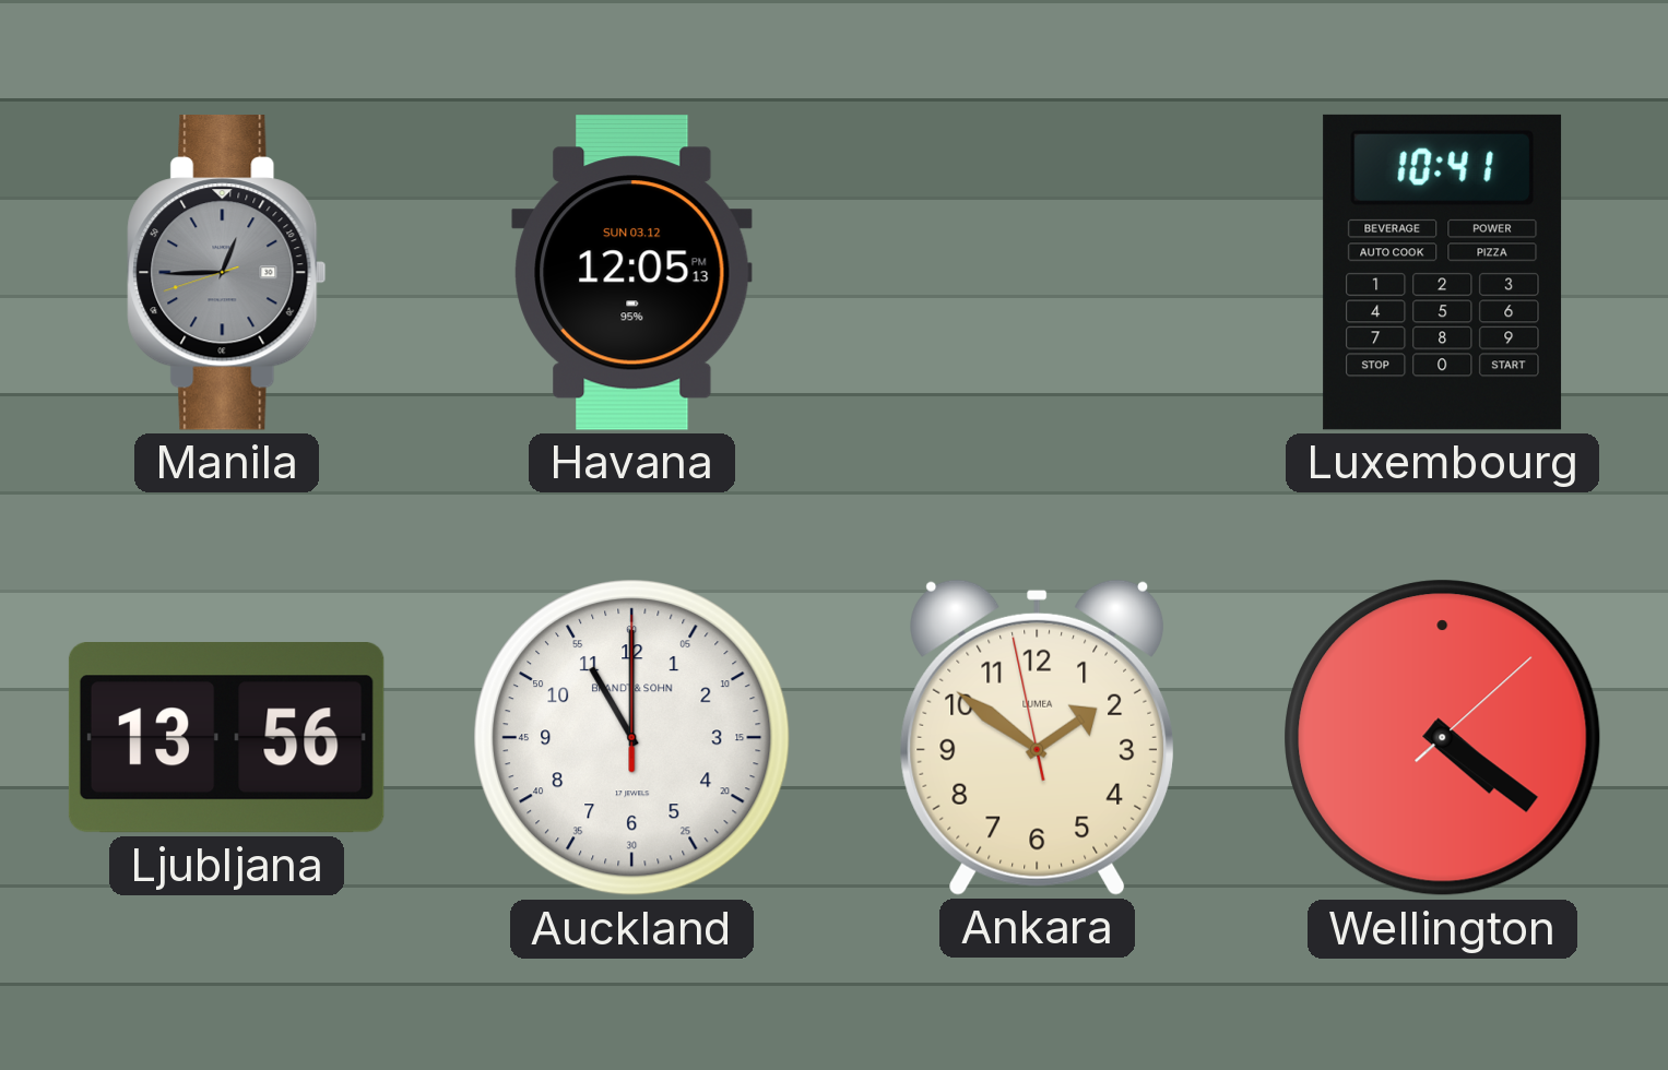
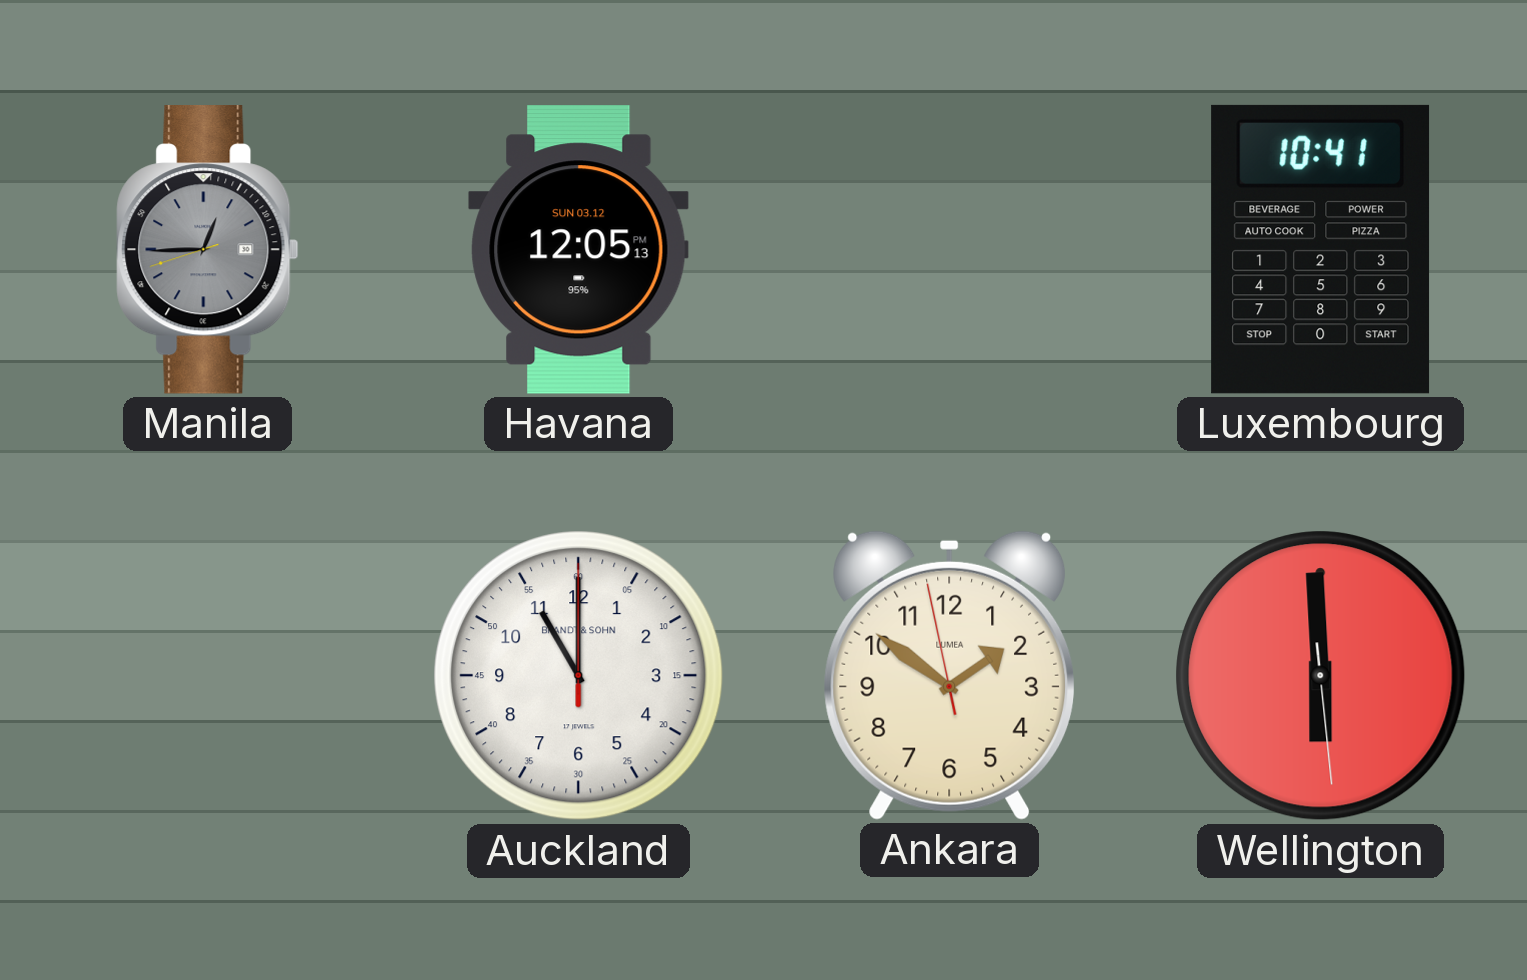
Ljubljana: 13:56 -> none
Wellington: 4:21 -> 5:59
